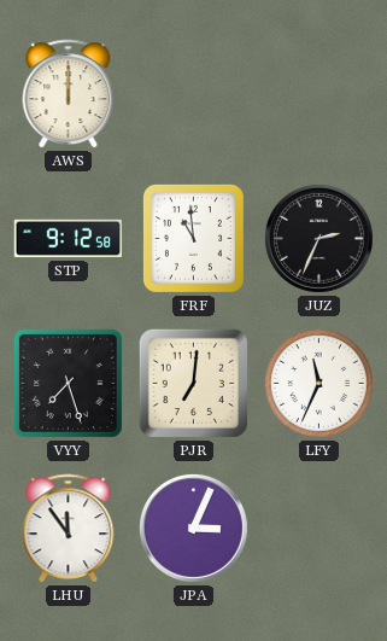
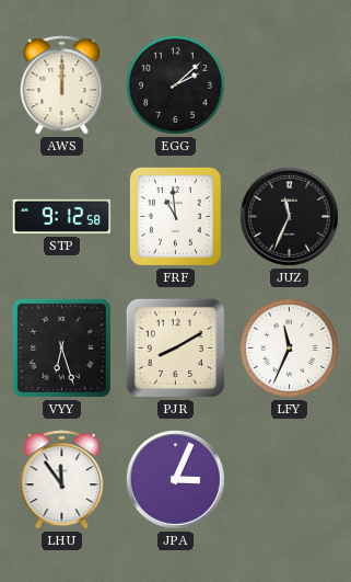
EGG: none -> 2:08
JUZ: 2:34 -> 11:34
VYY: 7:27 -> 6:27
PJR: 7:01 -> 8:10
